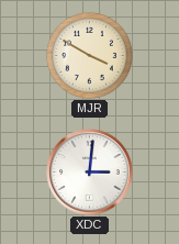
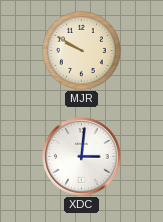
MJR: 3:50 -> 9:50
